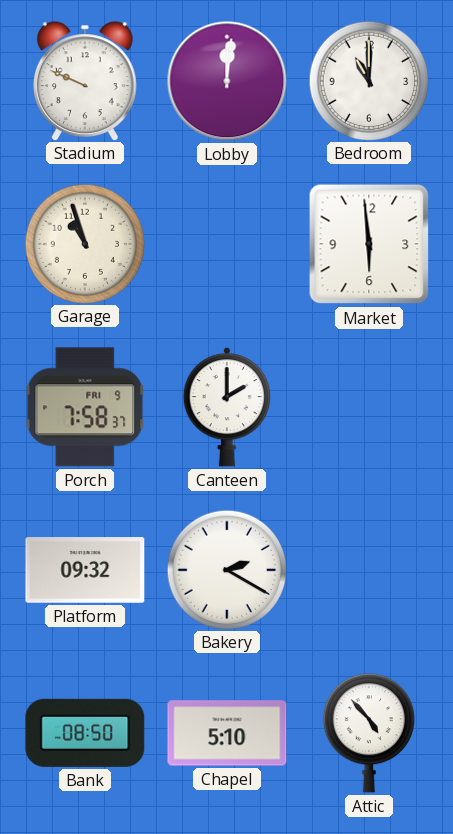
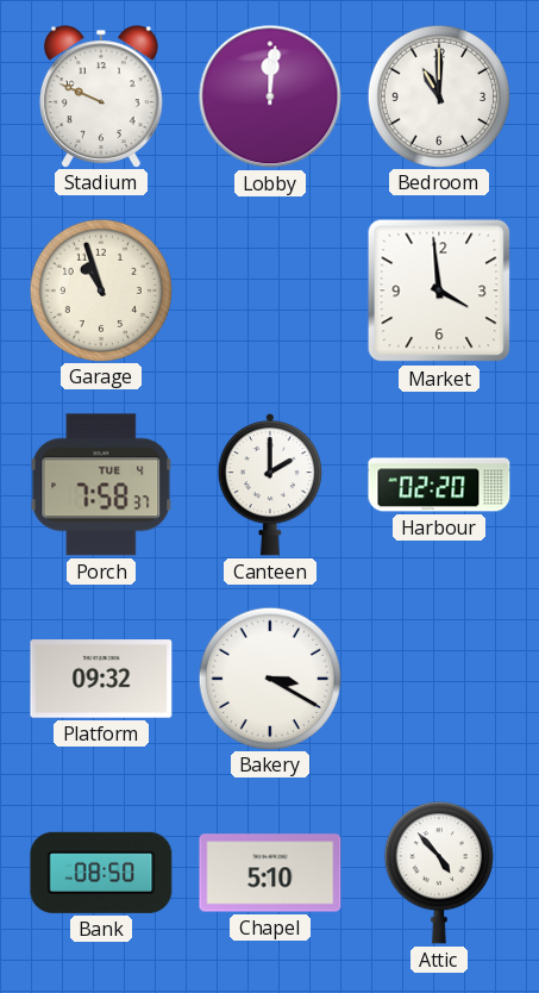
Market: 5:59 -> 3:59
Porch date: FRI 9 -> TUE 4
Harbour: none -> 02:20
Bakery: 2:20 -> 3:20
